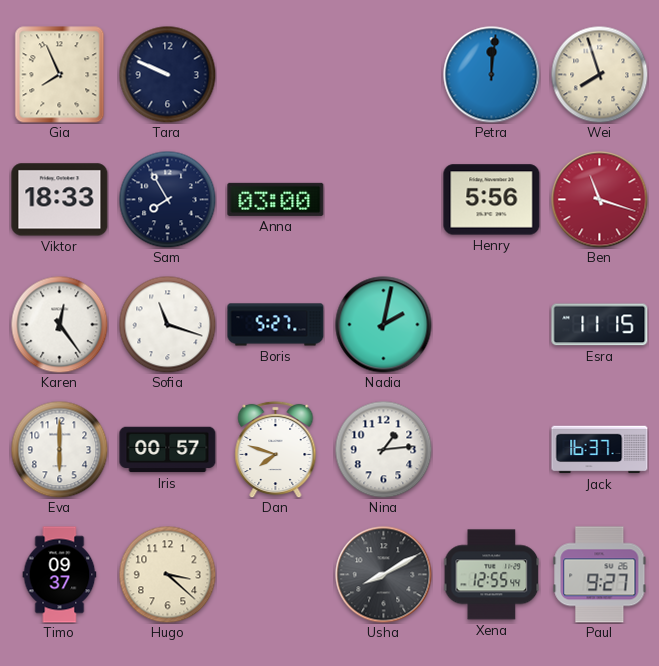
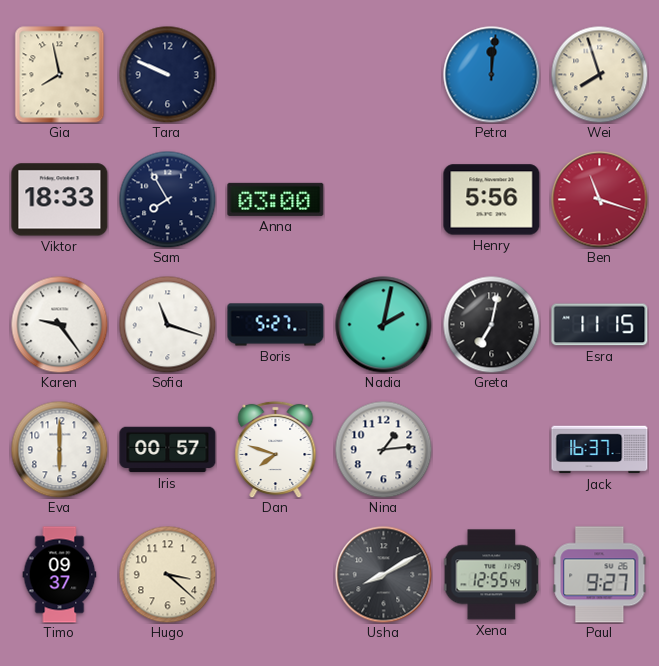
Gia: 7:56 -> 7:58
Karen: 12:24 -> 9:24
Greta: none -> 7:02
